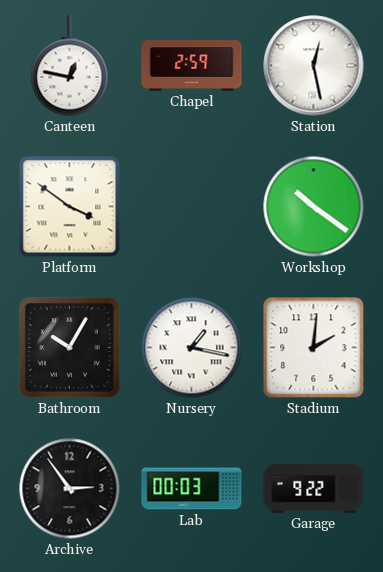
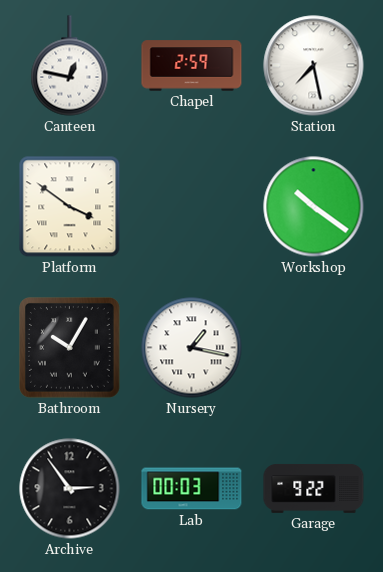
Station: 12:28 -> 7:28
Stadium: 2:01 -> none
